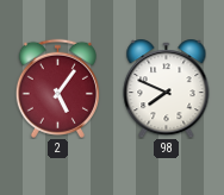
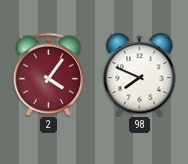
2: 5:06 -> 4:06
